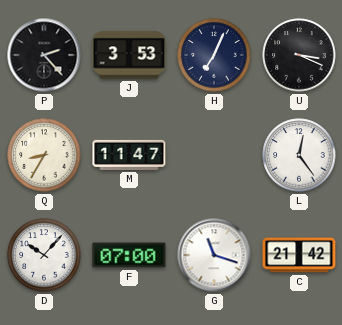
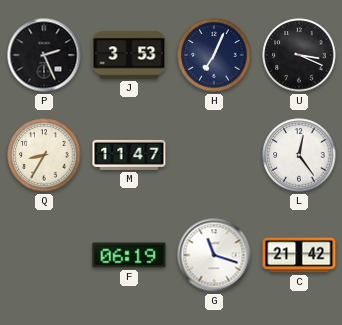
P: 2:23 -> 2:26
D: 10:07 -> none
F: 07:00 -> 06:19
